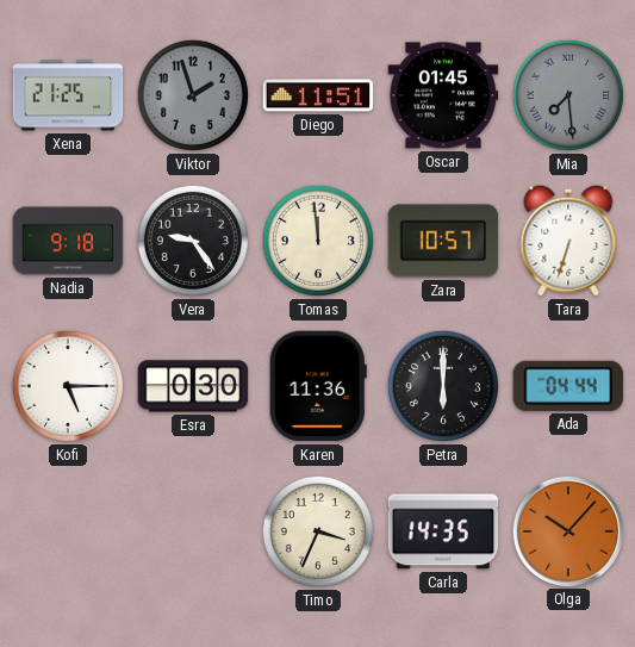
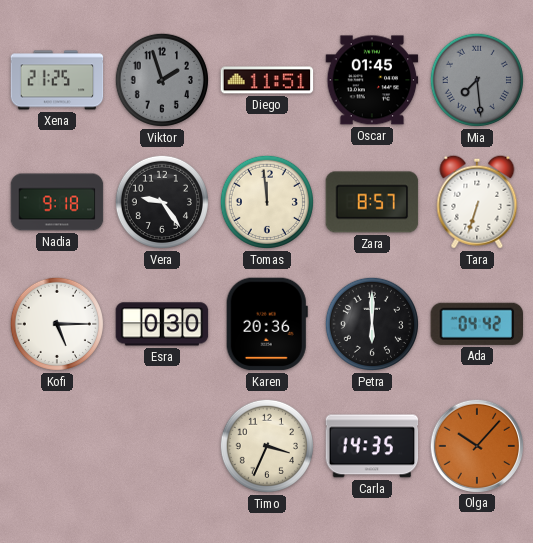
Zara: 10:57 -> 8:57
Karen: 11:36 -> 20:36
Ada: 04:44 -> 04:42
